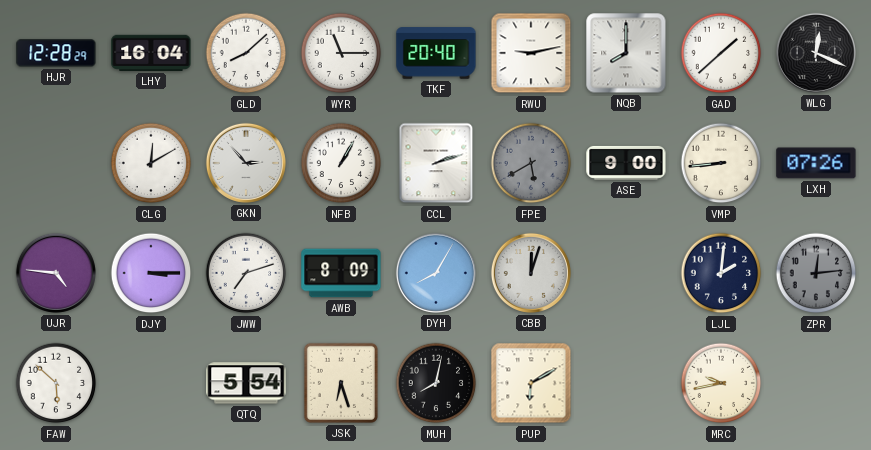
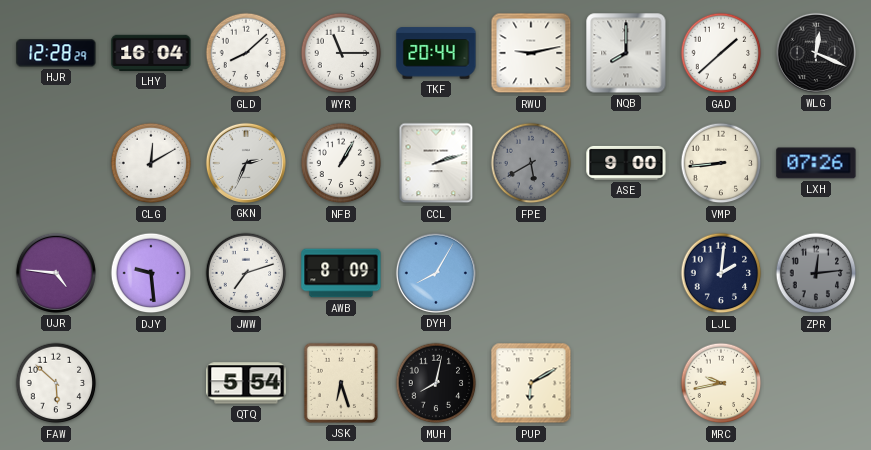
TKF: 20:40 -> 20:44
GKN: 2:53 -> 2:34
DJY: 3:15 -> 9:29
CBB: 12:03 -> none
